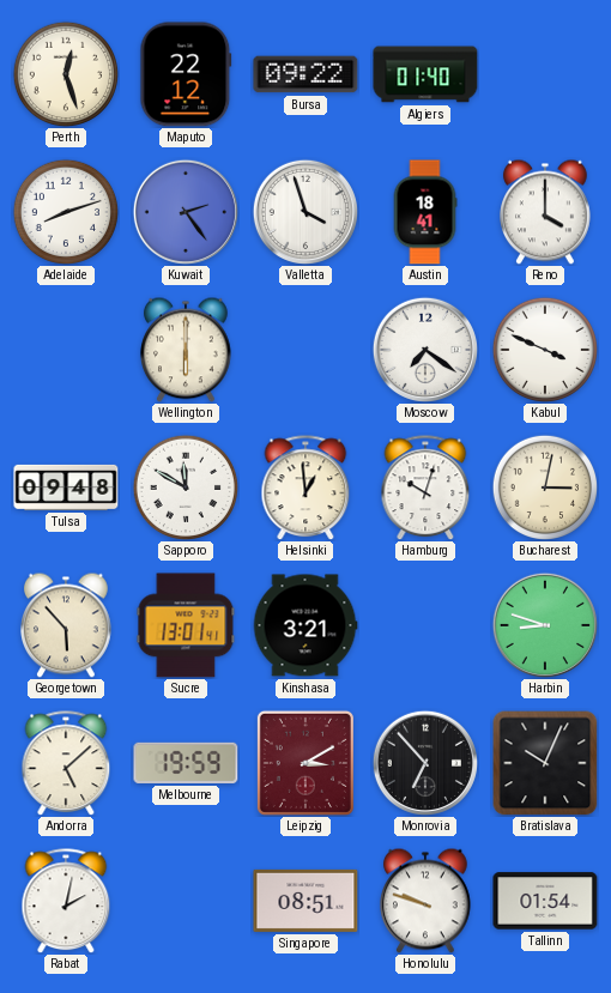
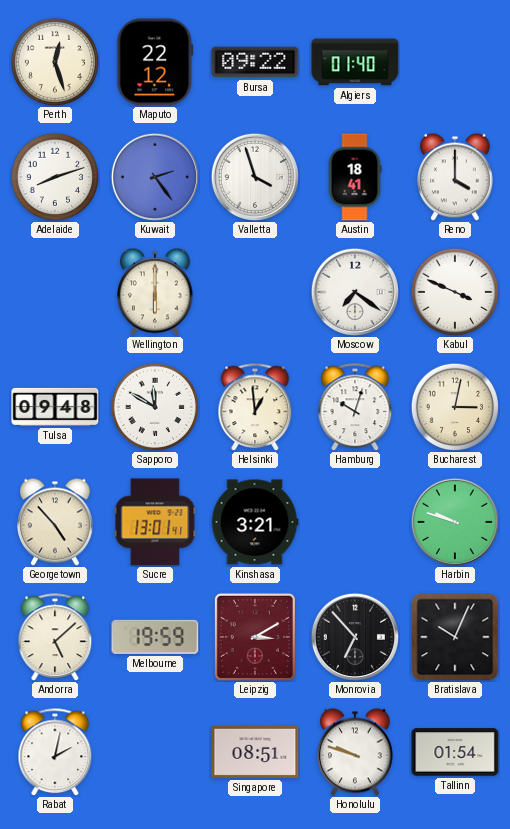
Georgetown: 5:53 -> 4:53
Harbin: 8:48 -> 9:48
